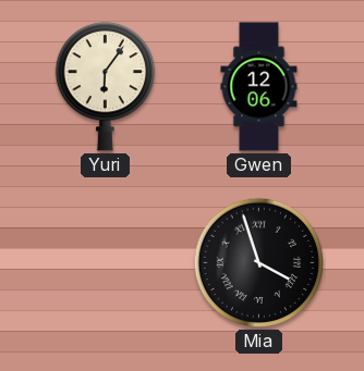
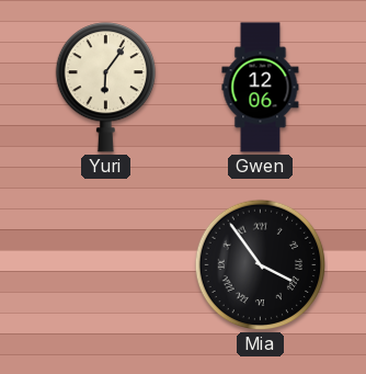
Mia: 3:57 -> 3:54
